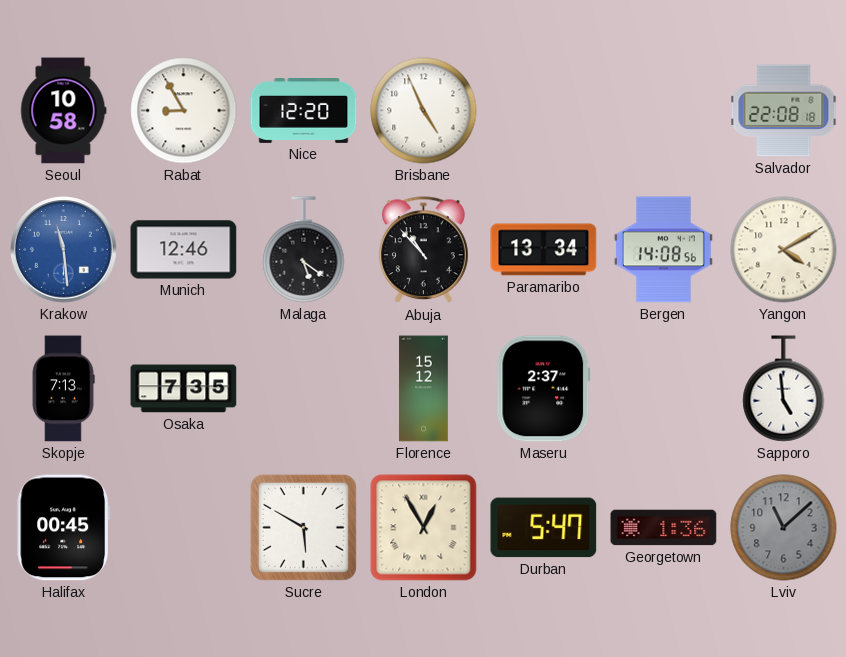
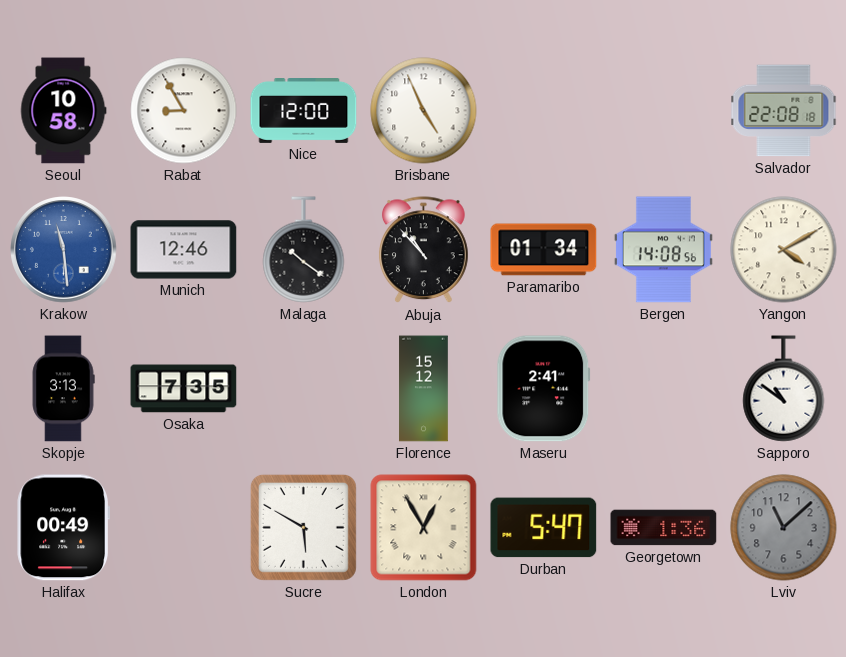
Nice: 12:20 -> 12:00
Malaga: 5:21 -> 10:21
Paramaribo: 13:34 -> 01:34
Skopje: 7:13 -> 3:13
Maseru: 2:37 -> 2:41
Sapporo: 4:59 -> 10:51
Halifax: 00:45 -> 00:49
